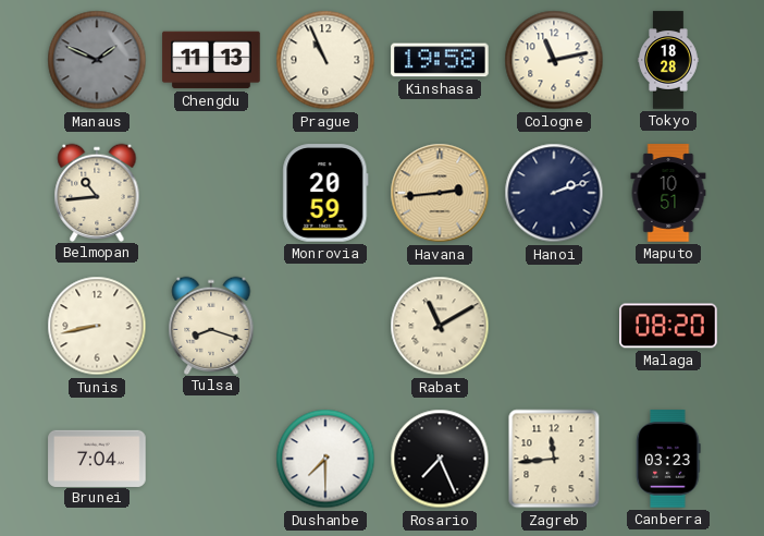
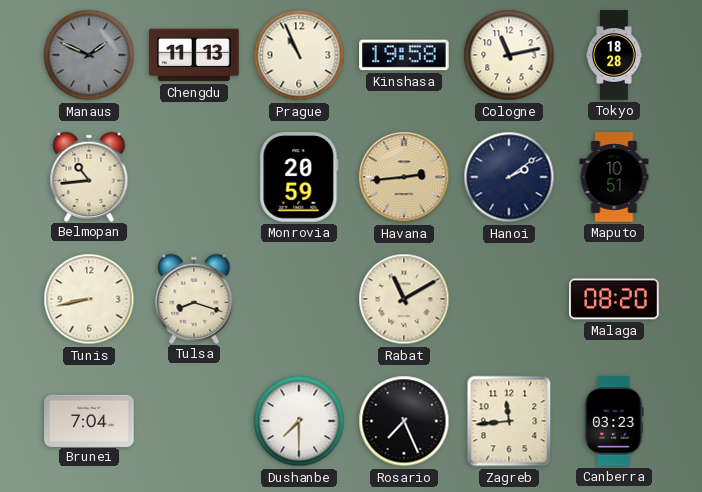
Hanoi: 2:12 -> 2:09
